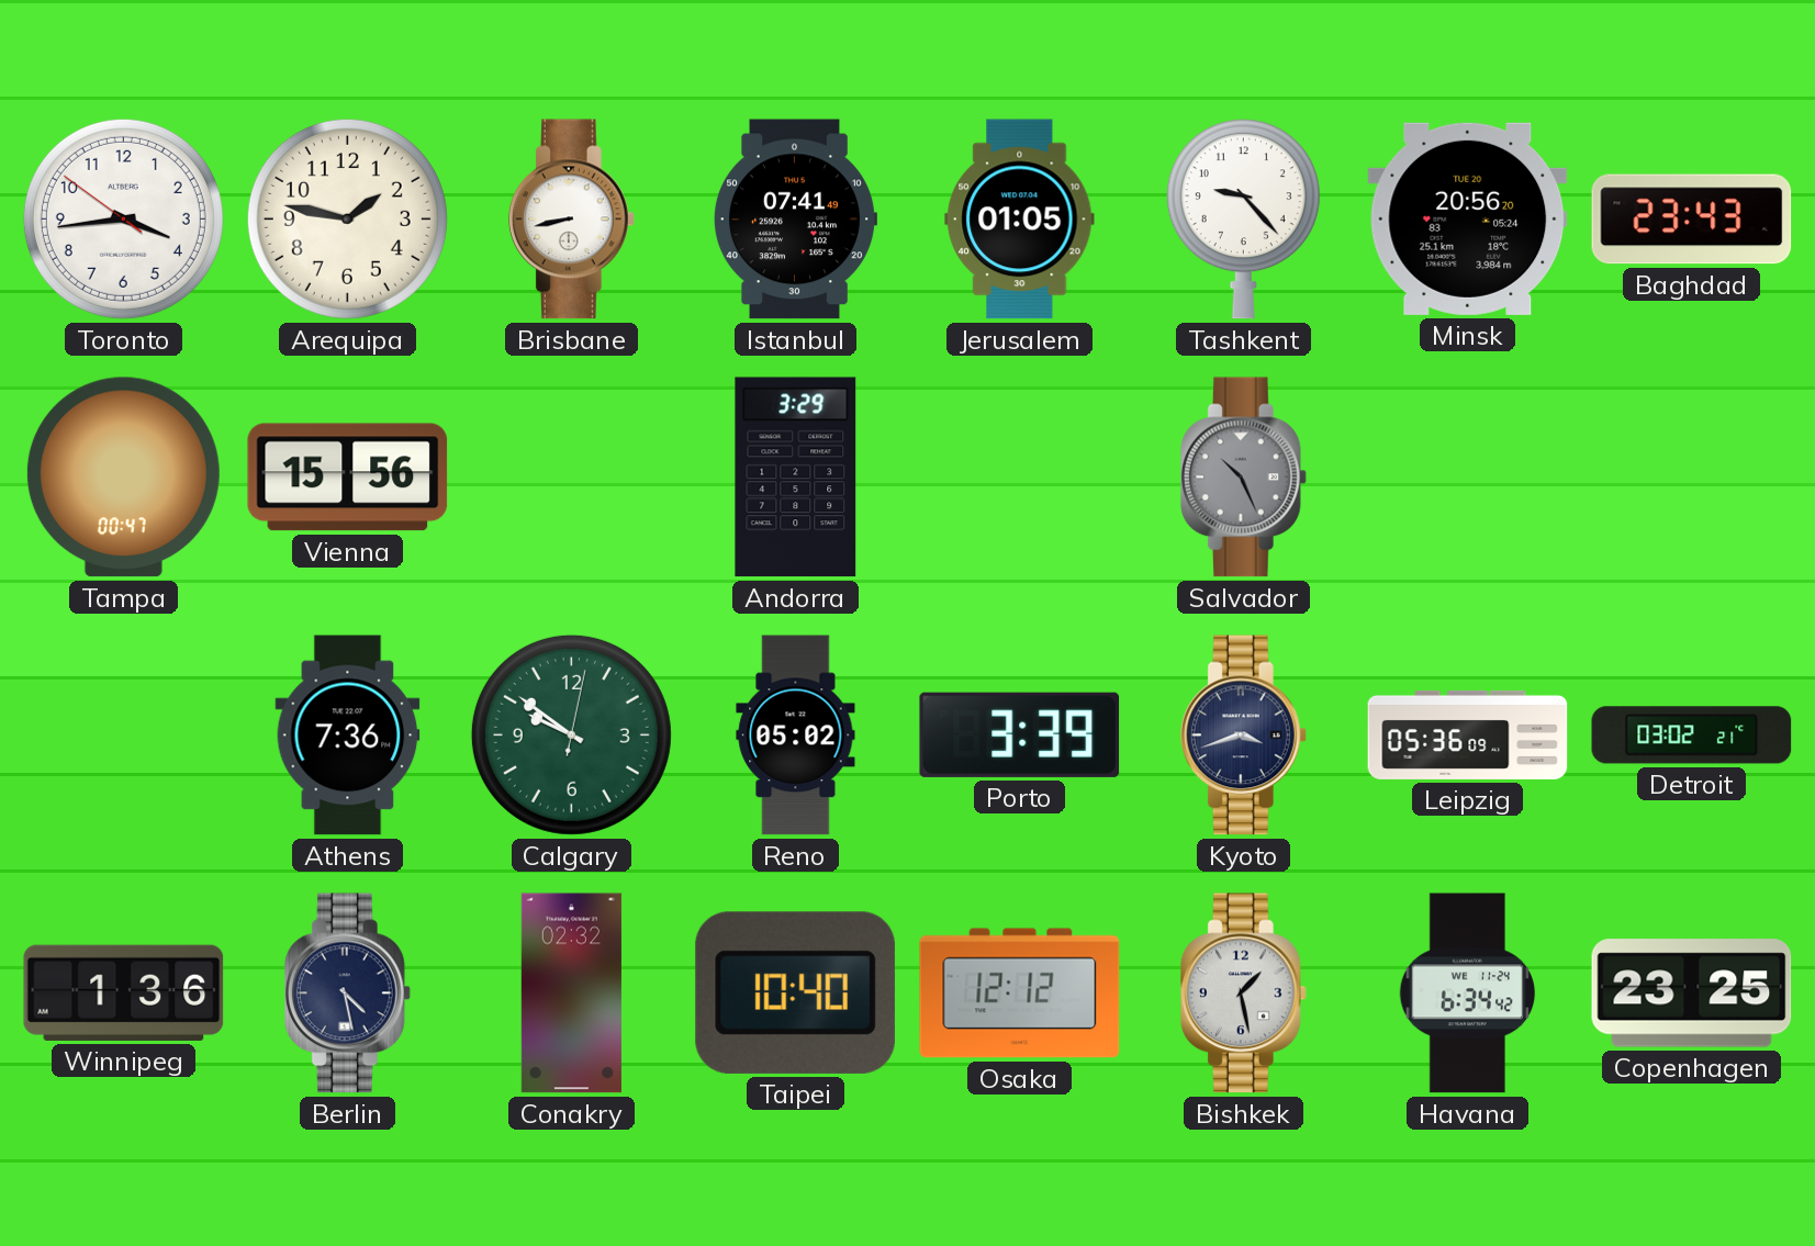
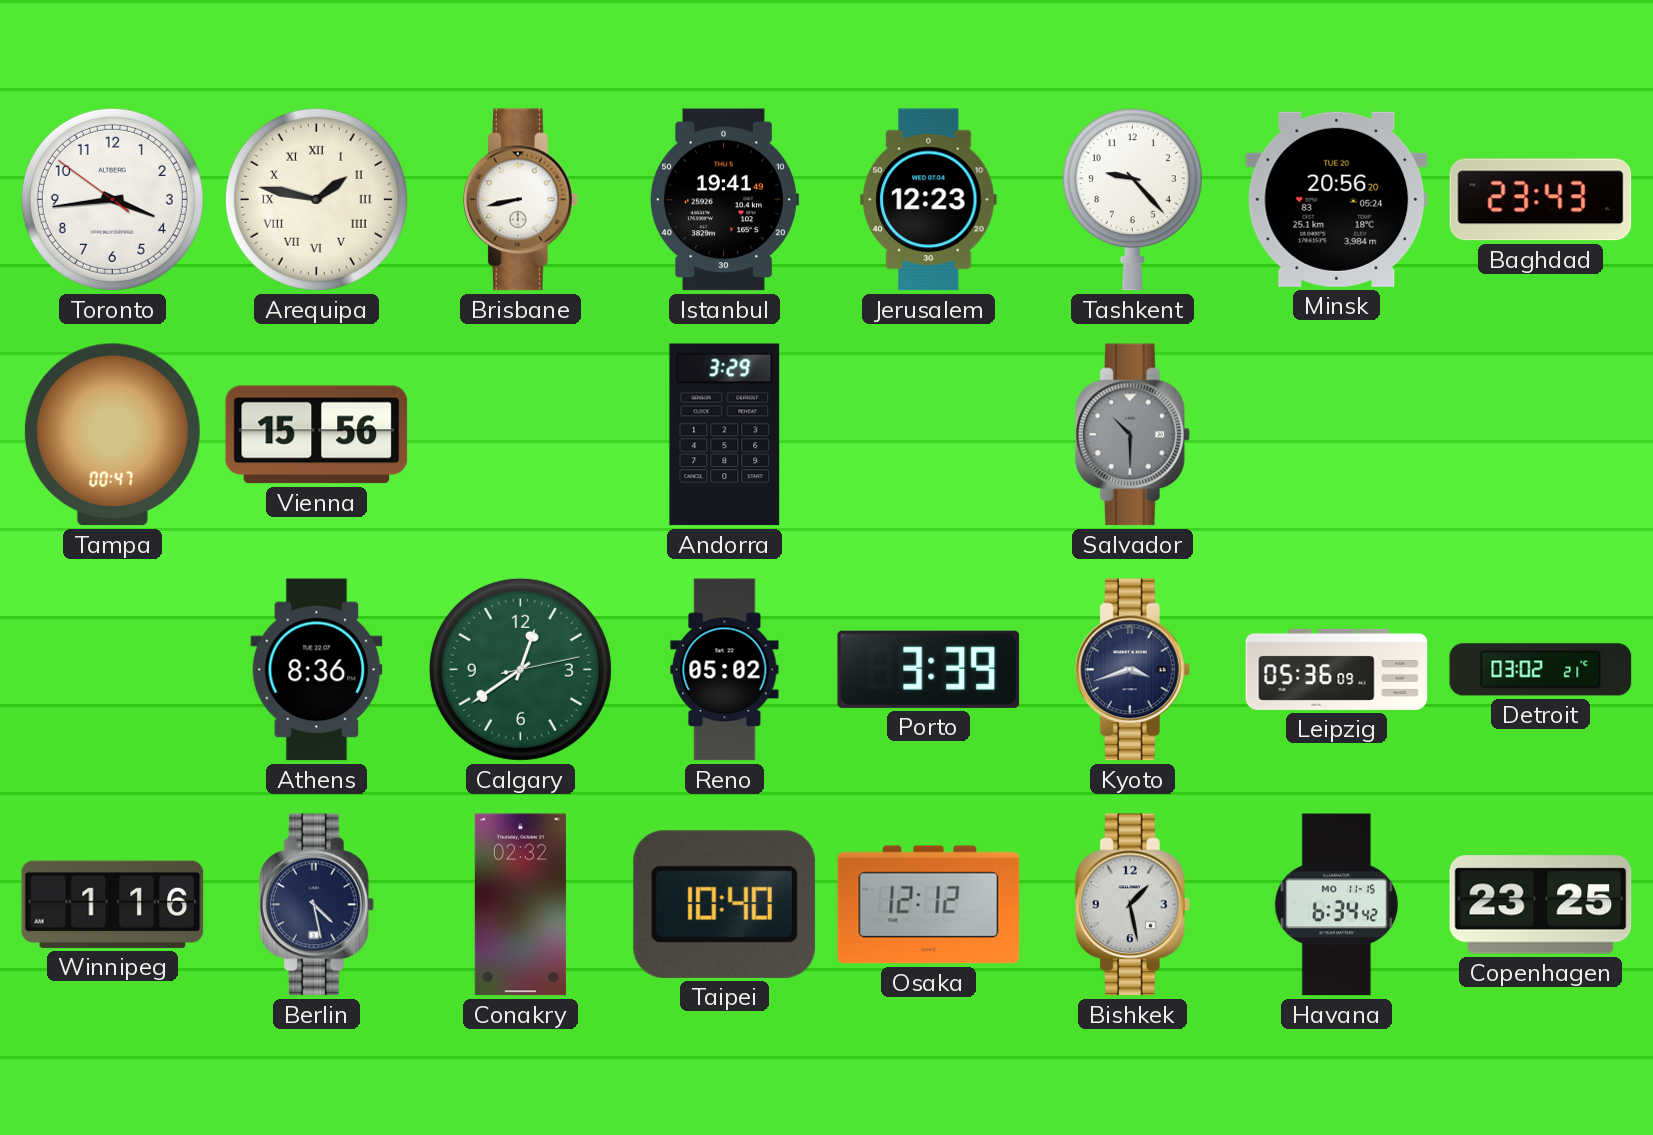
Arequipa numerals: Arabic -> Roman
Istanbul: 07:41 -> 19:41
Jerusalem: 01:05 -> 12:23
Salvador: 10:26 -> 10:30
Athens: 7:36 -> 8:36
Calgary: 9:51 -> 12:39
Winnipeg: 1:36 -> 1:16
Havana date: WE 11-24 -> MO 11-15
